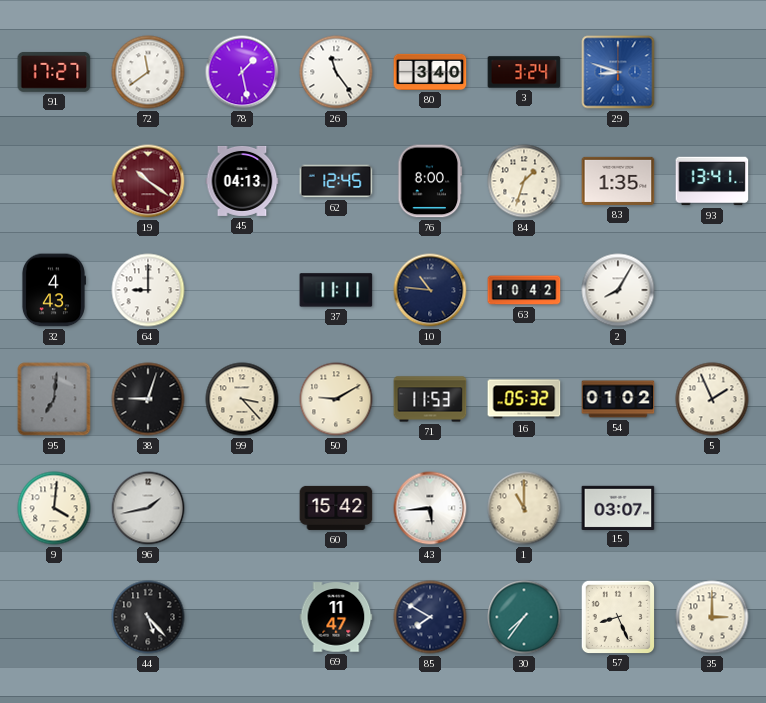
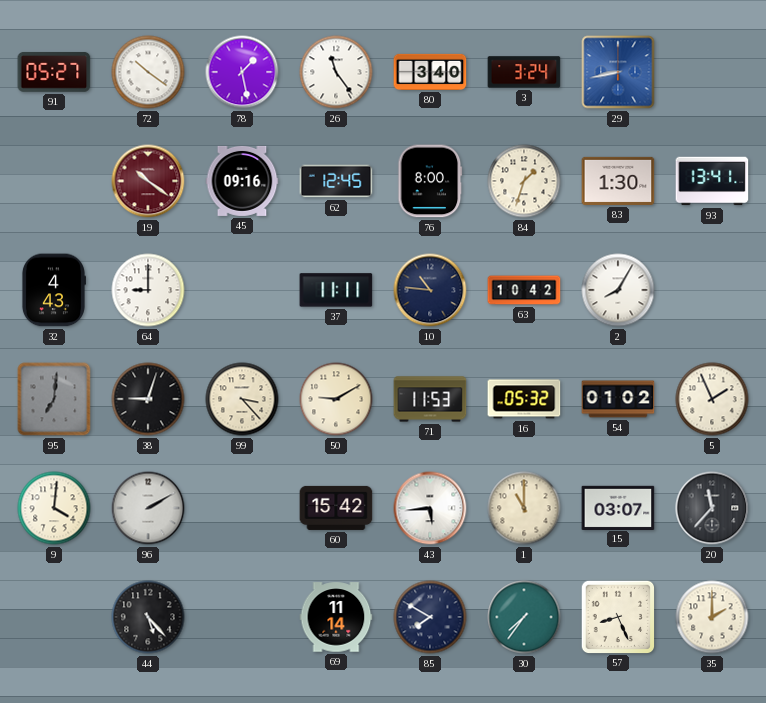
91: 17:27 -> 05:27
72: 11:39 -> 10:21
29: 8:48 -> 8:43
45: 04:13 -> 09:16
83: 1:35 -> 1:30
96: 1:43 -> 2:10
20: none -> 11:37
69: 11:47 -> 11:14
35: 3:00 -> 2:00
